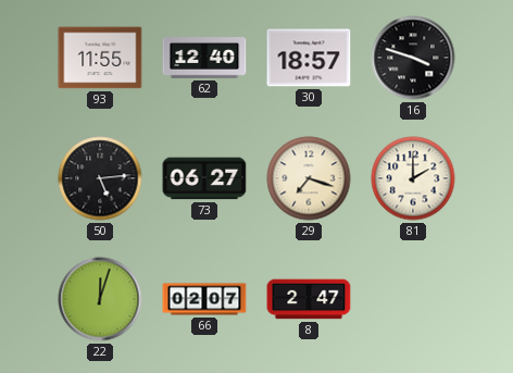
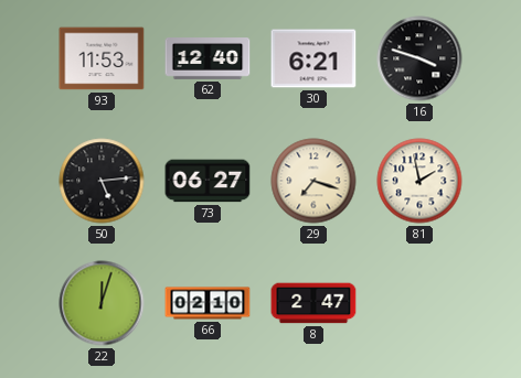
93: 11:55 -> 11:53
30: 18:57 -> 6:21
81: 2:00 -> 1:58
66: 02:07 -> 02:10
